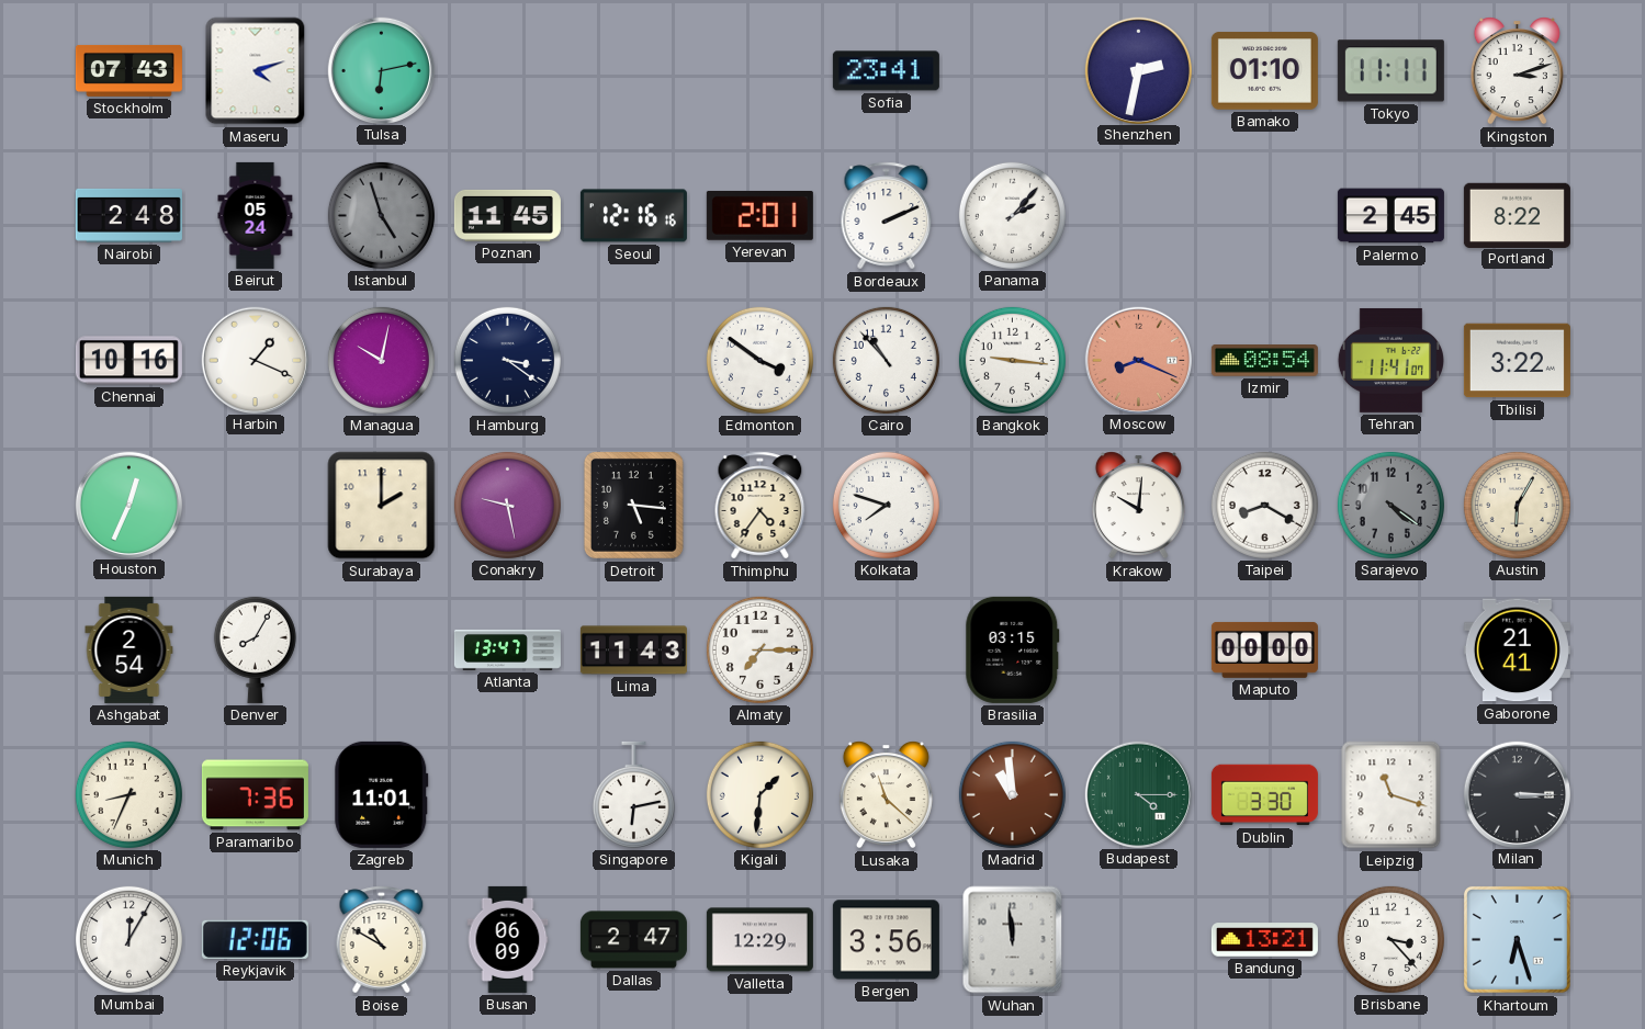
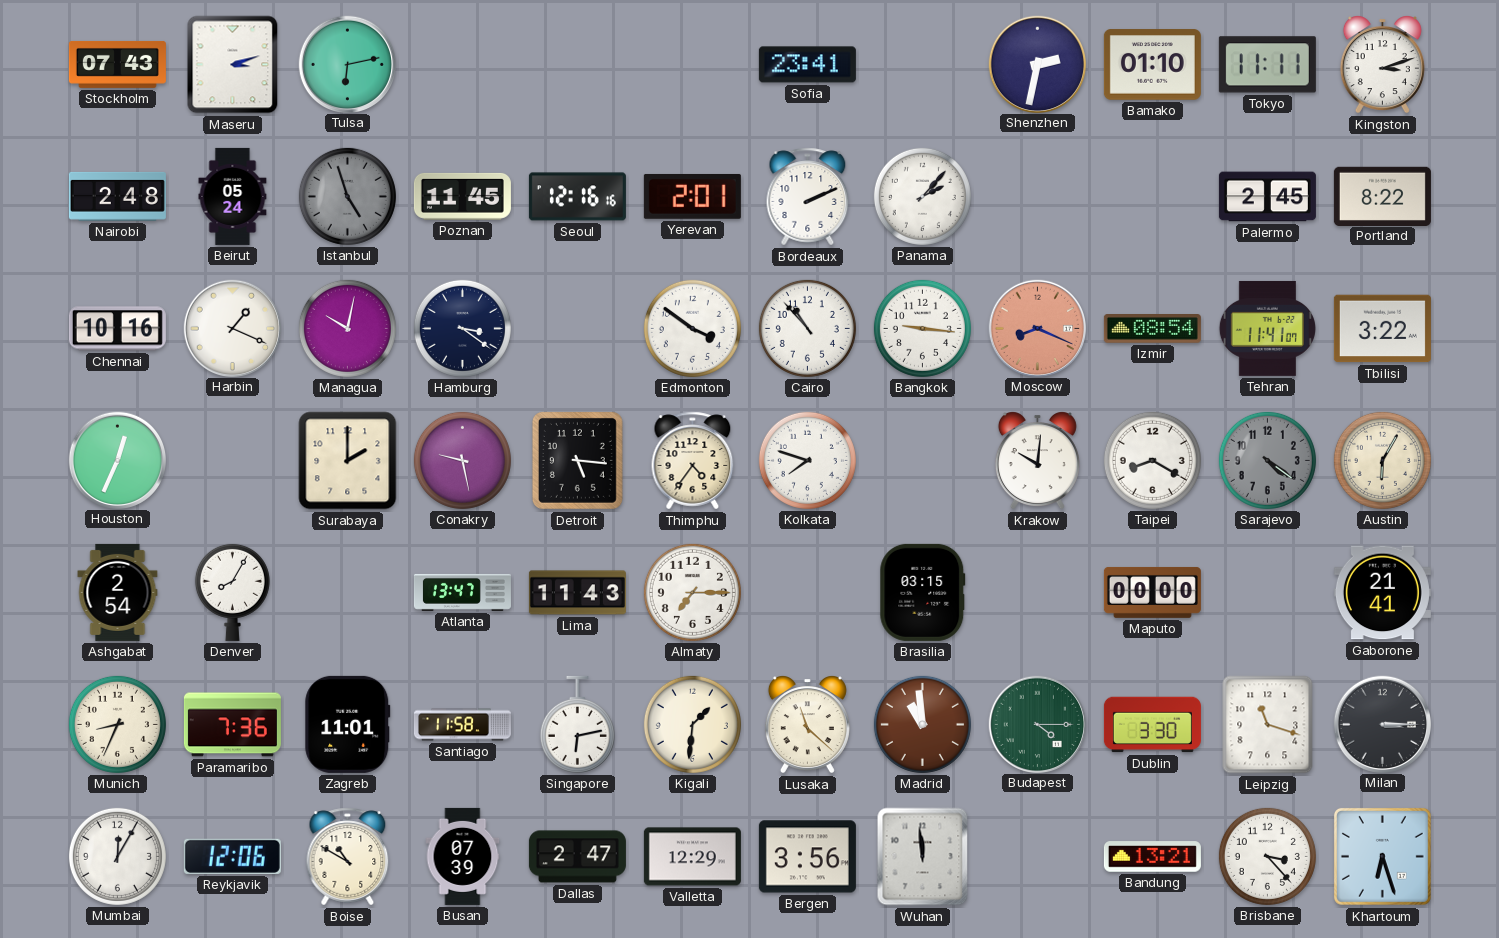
Maseru: 4:12 -> 3:12
Santiago: none -> 11:58
Busan: 06:09 -> 07:39
